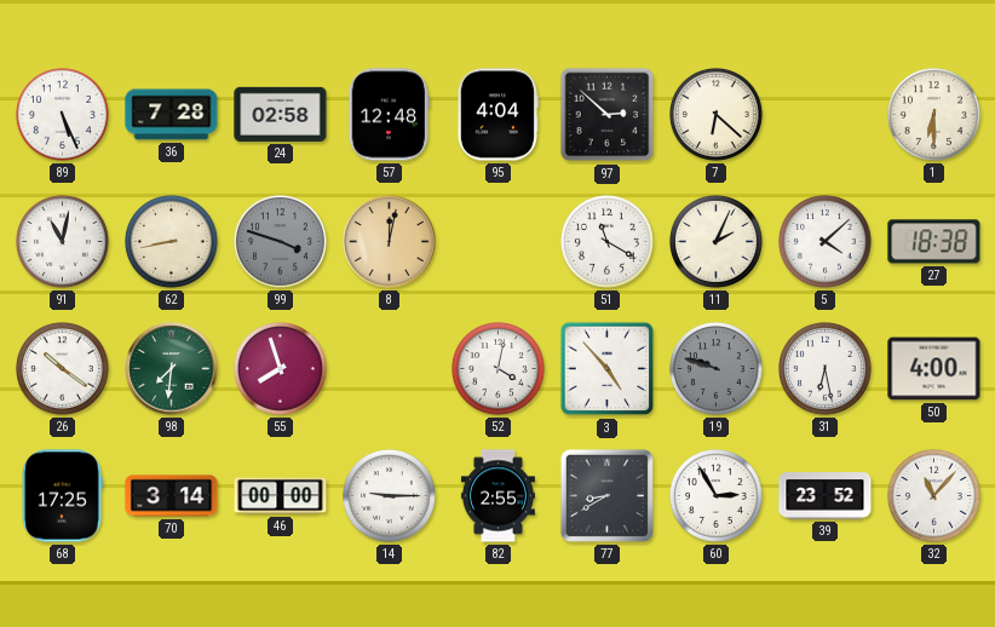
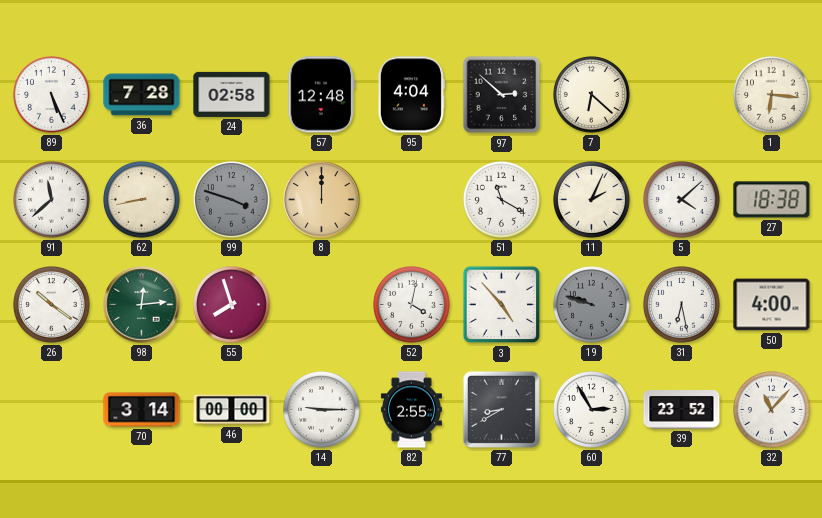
1: 6:30 -> 6:16
91: 11:02 -> 11:38
8: 12:02 -> 12:00
98: 7:31 -> 12:14
68: 17:25 -> none
